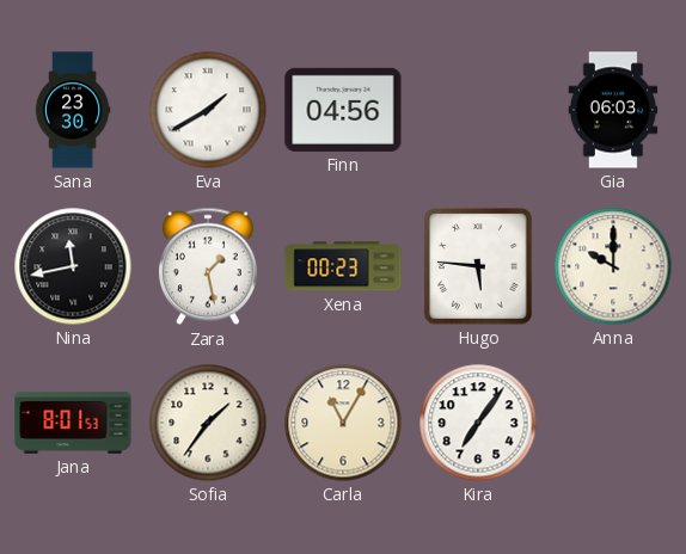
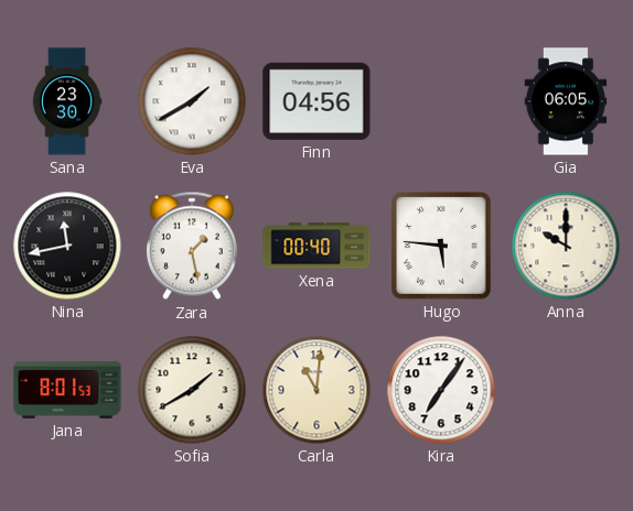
Gia: 06:03 -> 06:05
Xena: 00:23 -> 00:40
Sofia: 1:36 -> 1:40
Carla: 11:05 -> 11:01
